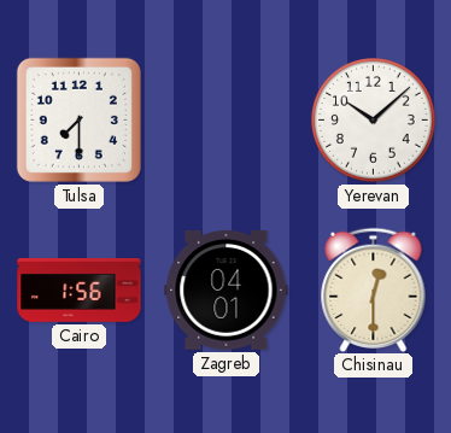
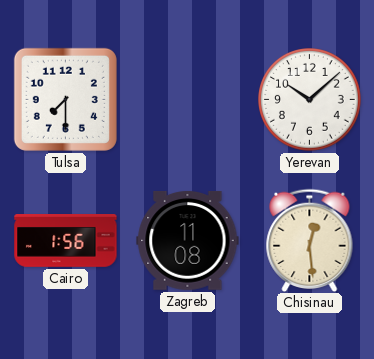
Zagreb: 04:01 -> 11:08
Chisinau: 12:30 -> 12:29
